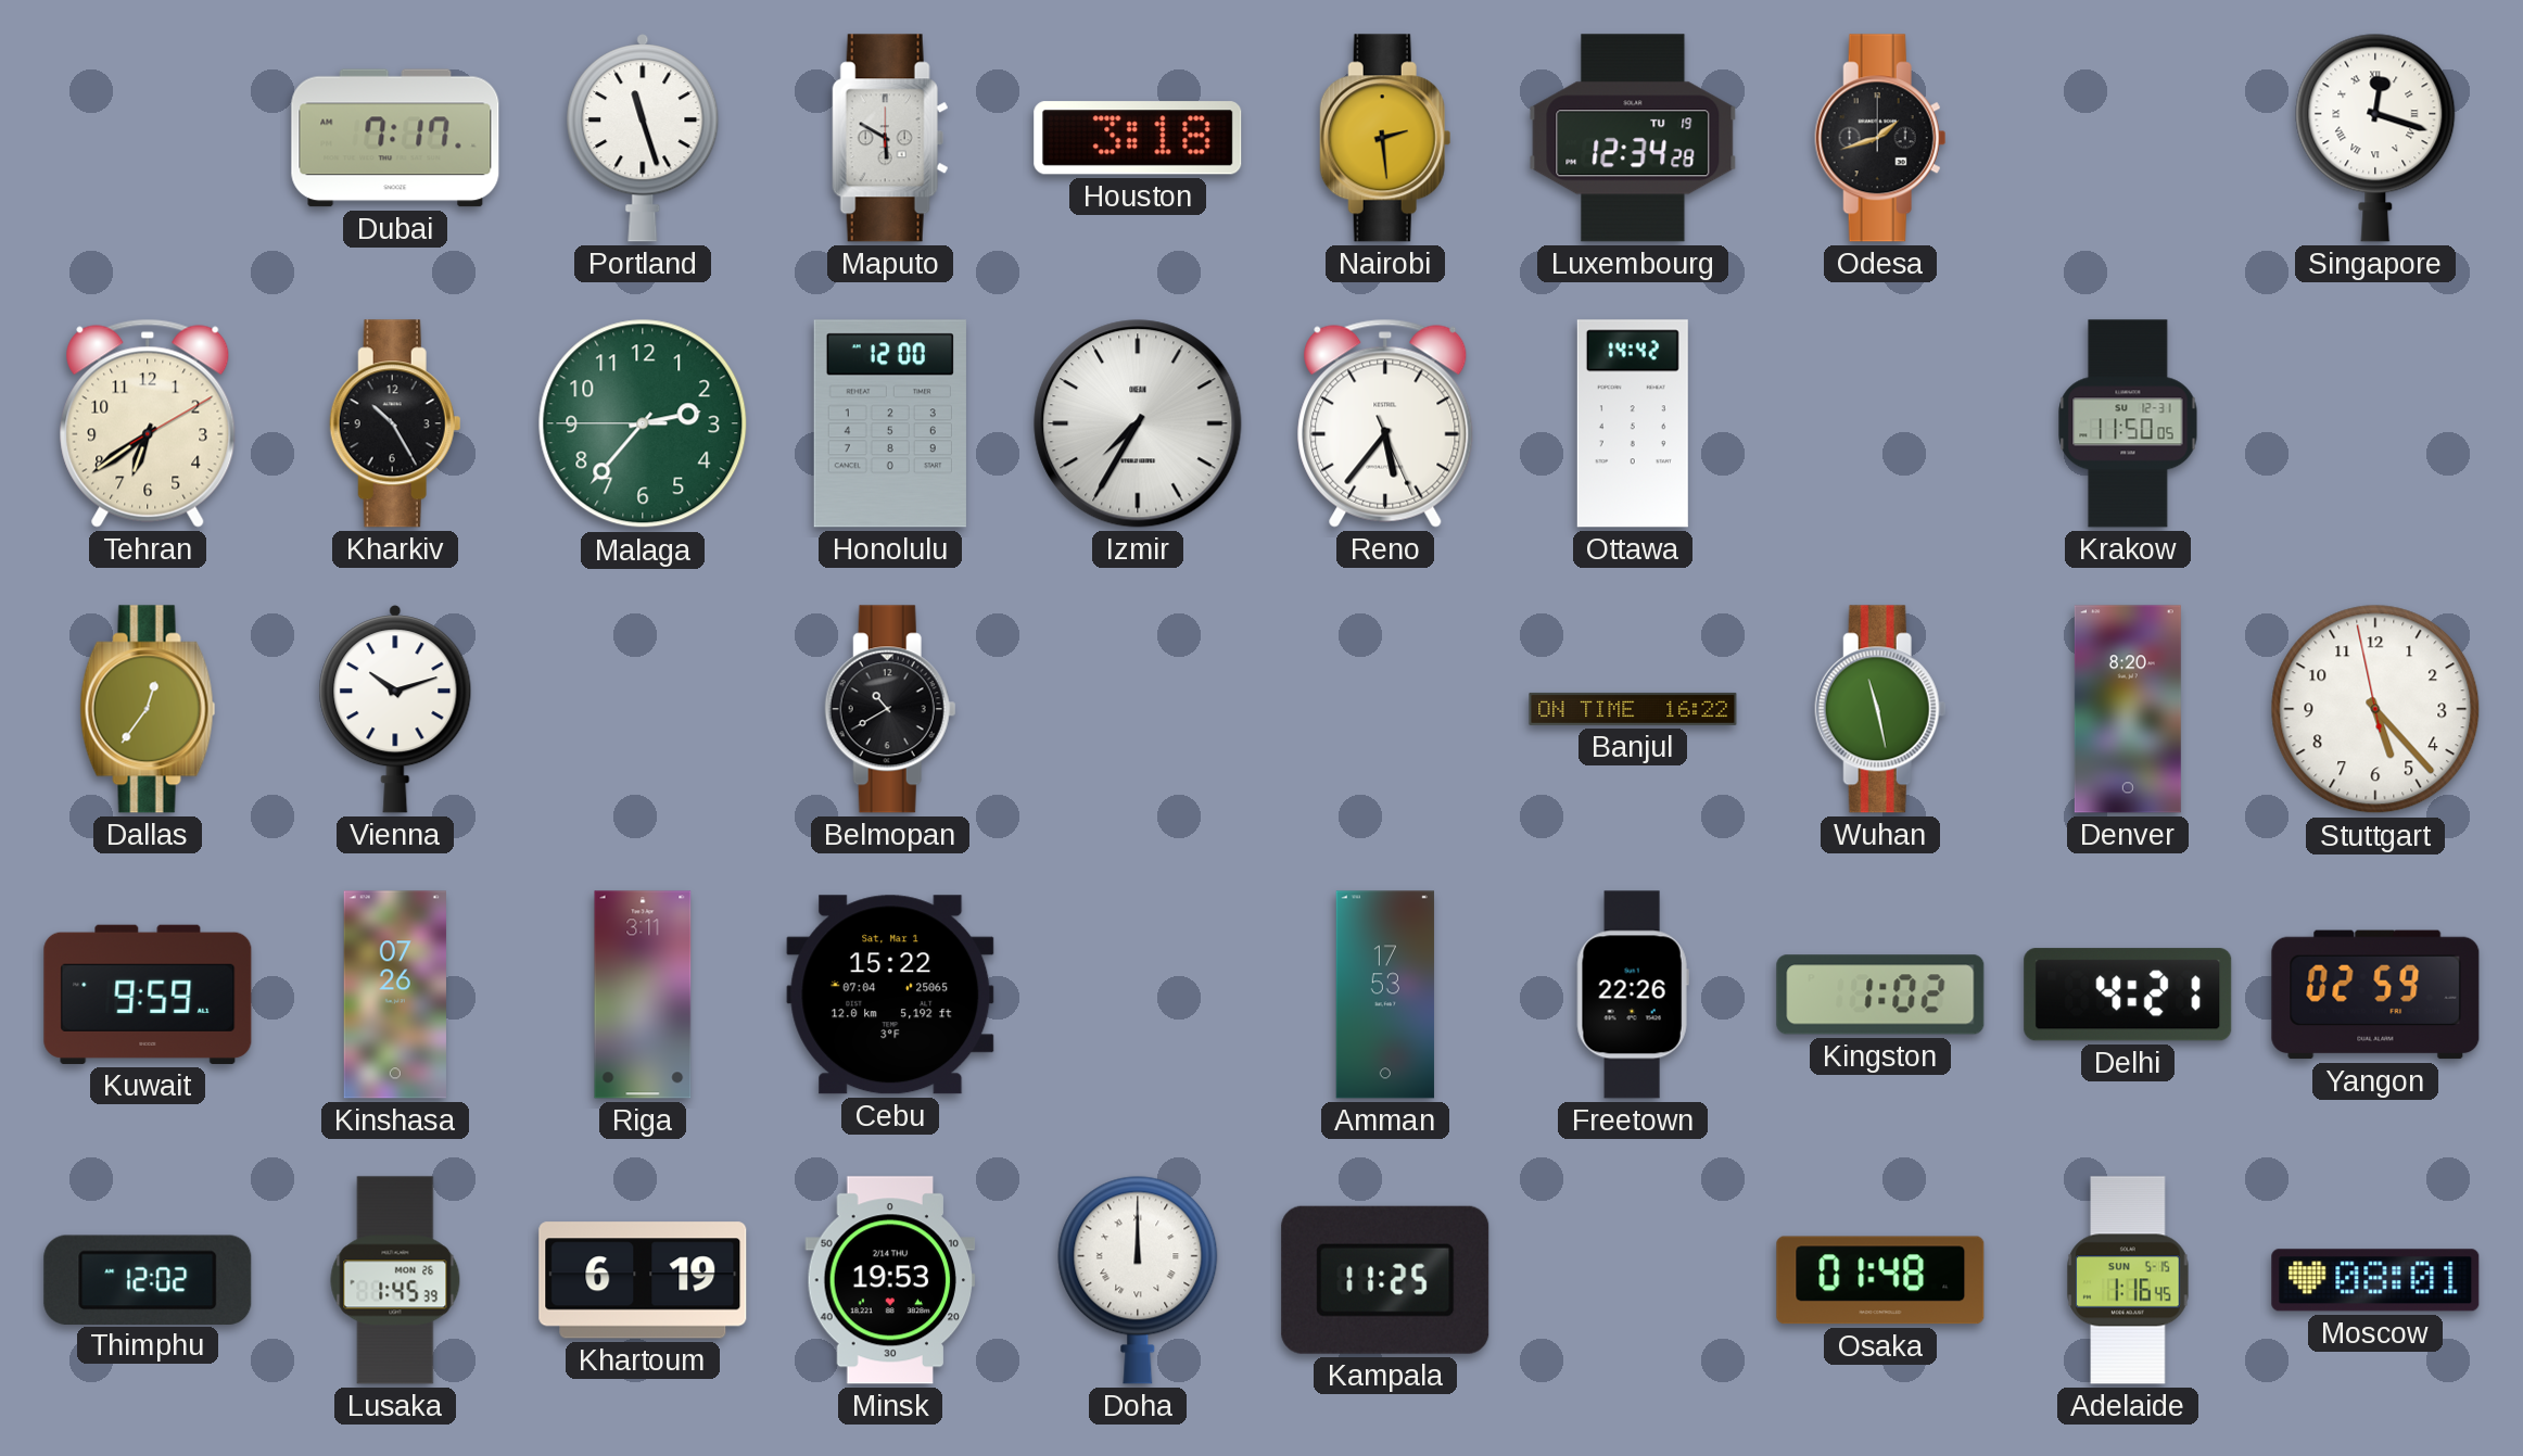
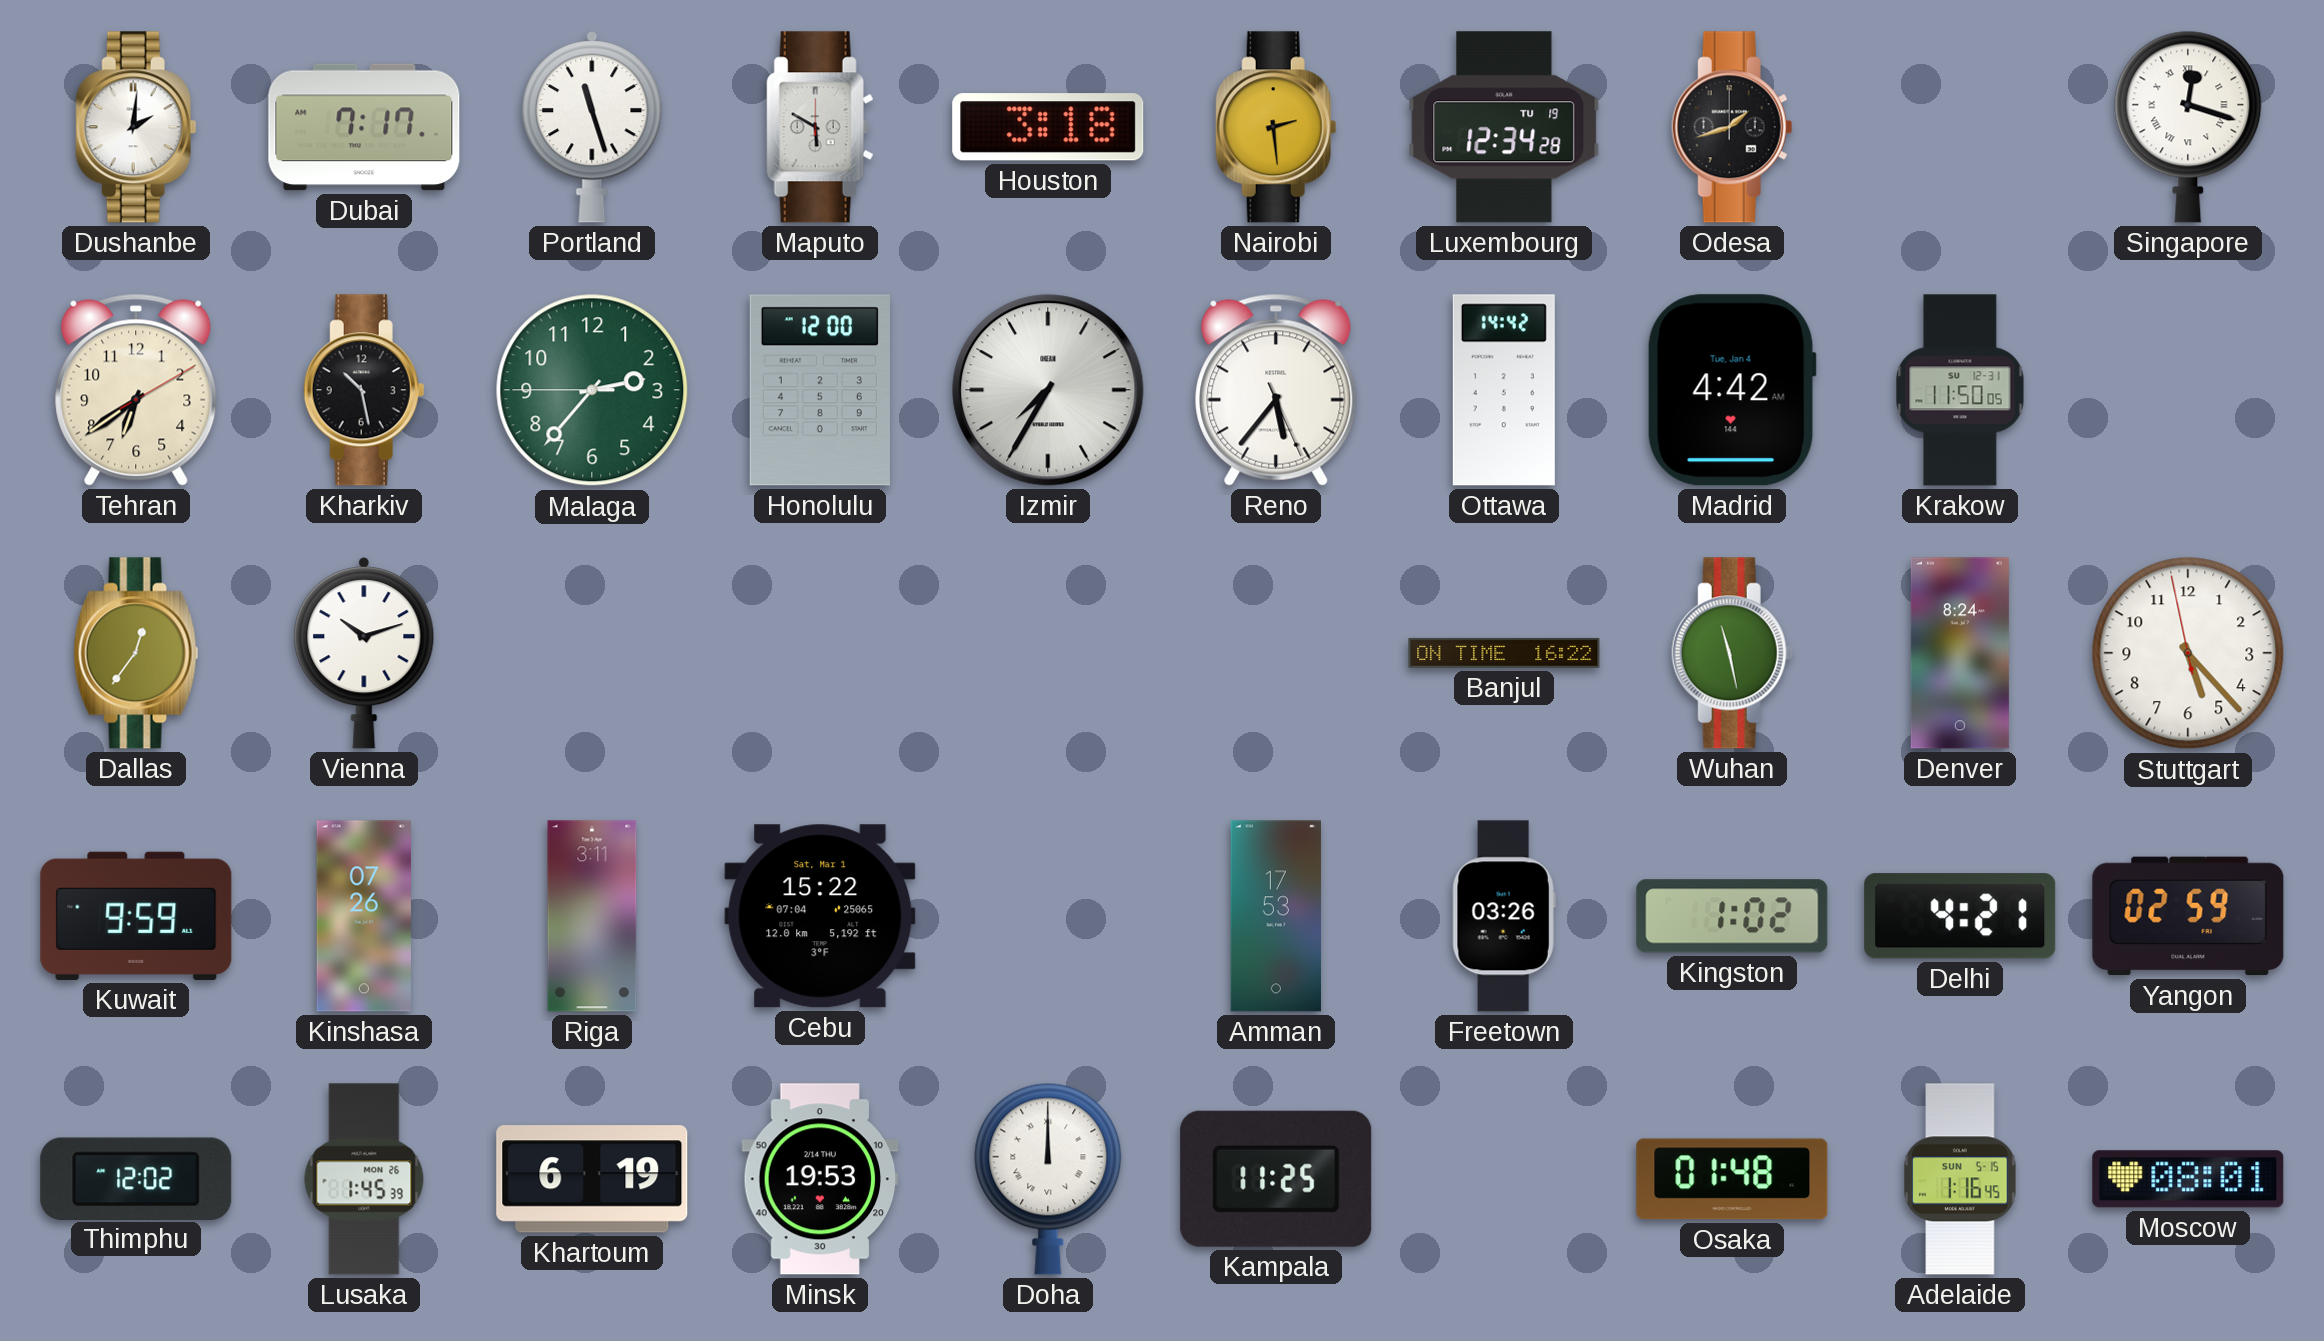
Dushanbe: none -> 2:01
Kharkiv: 10:25 -> 10:28
Madrid: none -> 4:42
Belmopan: 10:40 -> none
Denver: 8:20 -> 8:24
Freetown: 22:26 -> 03:26
